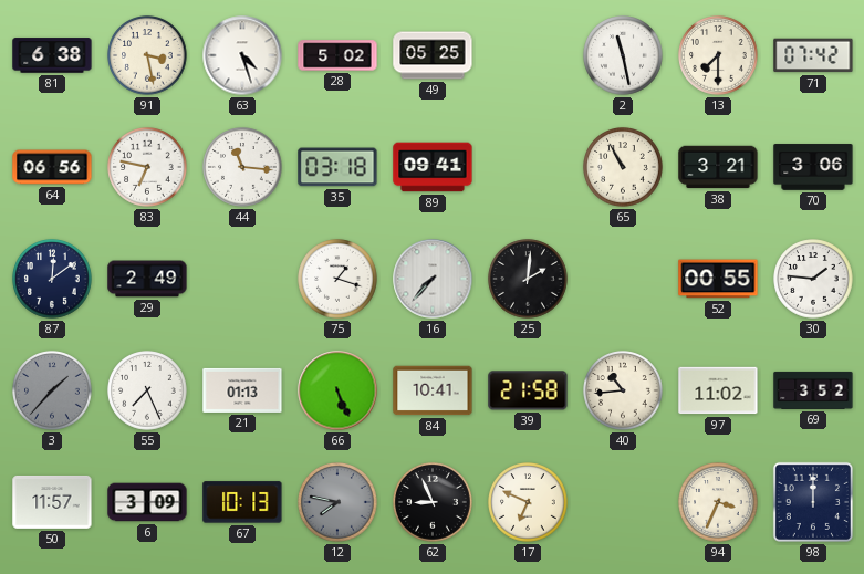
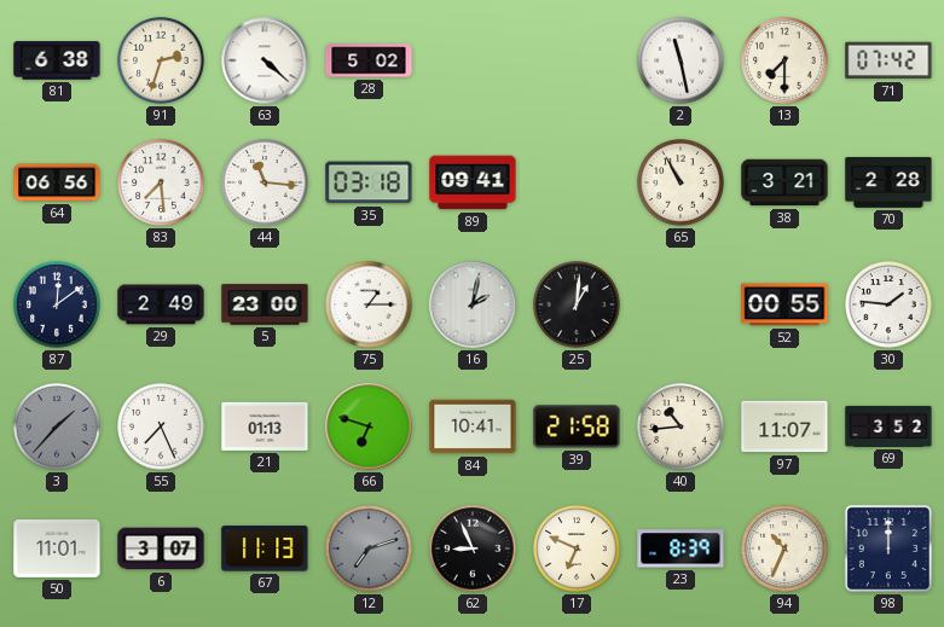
91: 3:28 -> 2:33
63: 4:27 -> 4:22
49: 05:25 -> none
83: 6:47 -> 7:29
70: 3:06 -> 2:28
5: none -> 23:00
75: 1:18 -> 1:15
16: 7:37 -> 2:02
25: 2:01 -> 1:01
66: 5:26 -> 6:48
97: 11:02 -> 11:07
50: 11:57 -> 11:01
6: 3:09 -> 3:07
67: 10:13 -> 11:13
12: 7:47 -> 7:12
23: none -> 8:39
94: 3:34 -> 10:34
